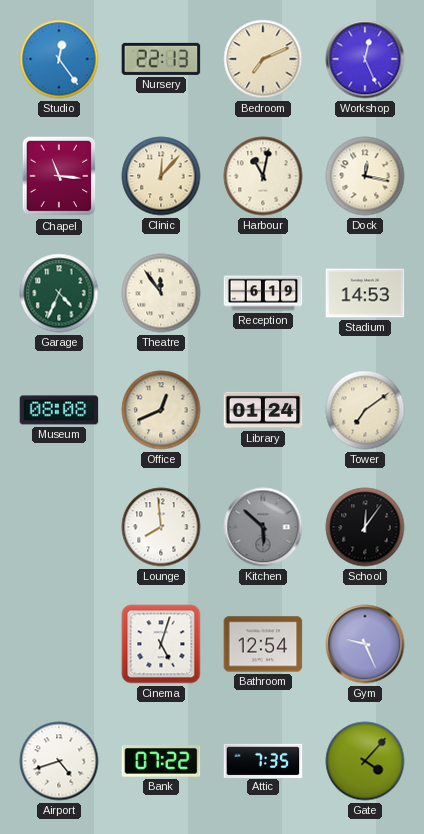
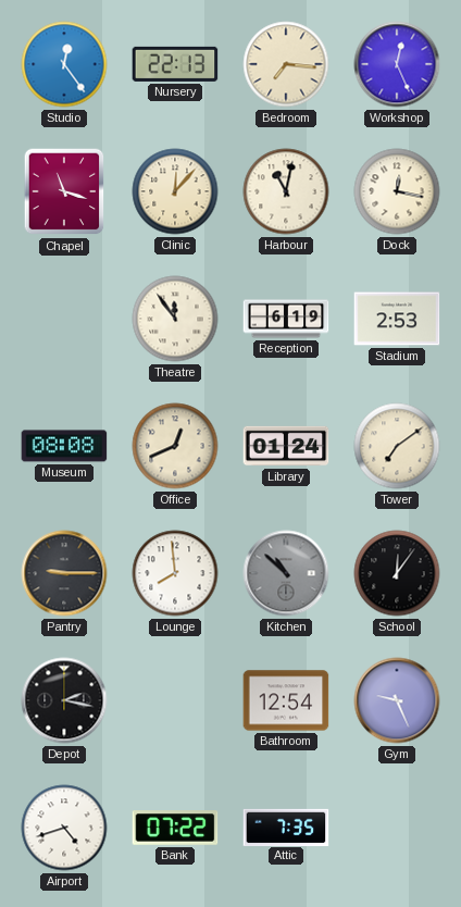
Bedroom: 7:11 -> 7:16
Chapel: 11:16 -> 11:18
Garage: 4:34 -> none
Stadium: 14:53 -> 2:53
Pantry: none -> 9:15
Kitchen: 5:52 -> 10:52
Depot: none -> 2:17
Cinema: 5:03 -> none
Gate: 4:07 -> none
